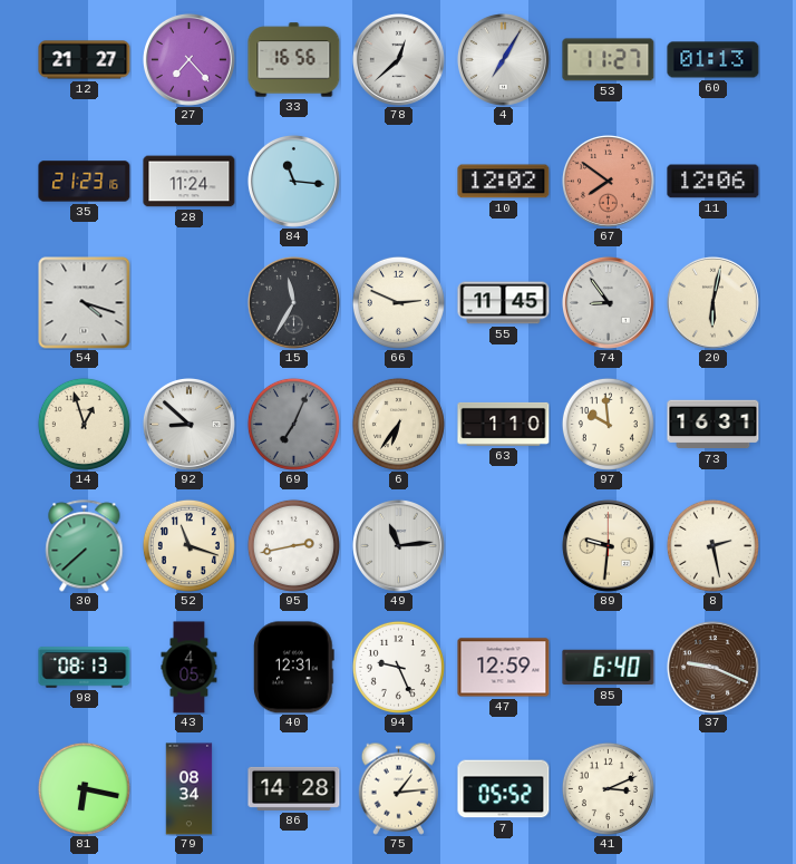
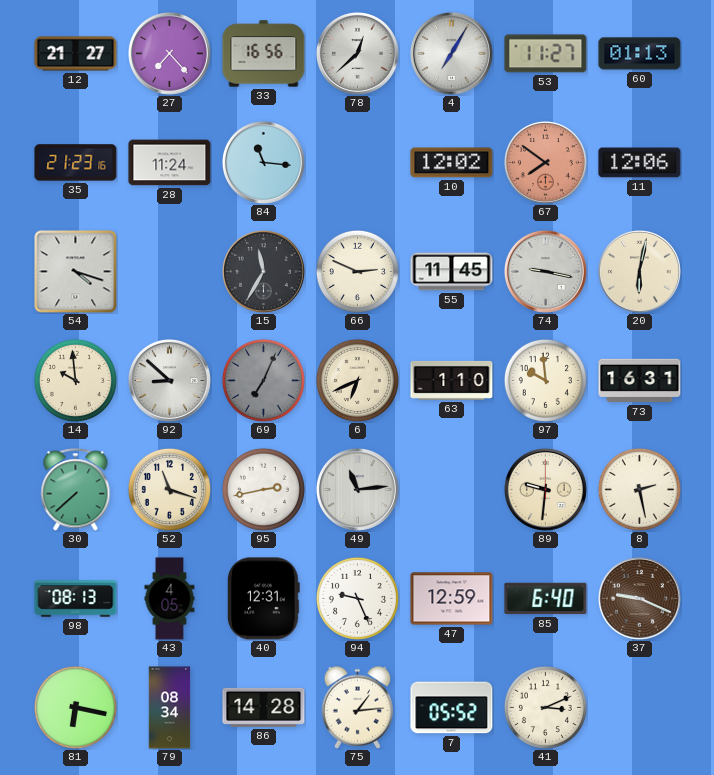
74: 8:54 -> 9:17
14: 12:57 -> 9:59
6: 6:36 -> 6:41
